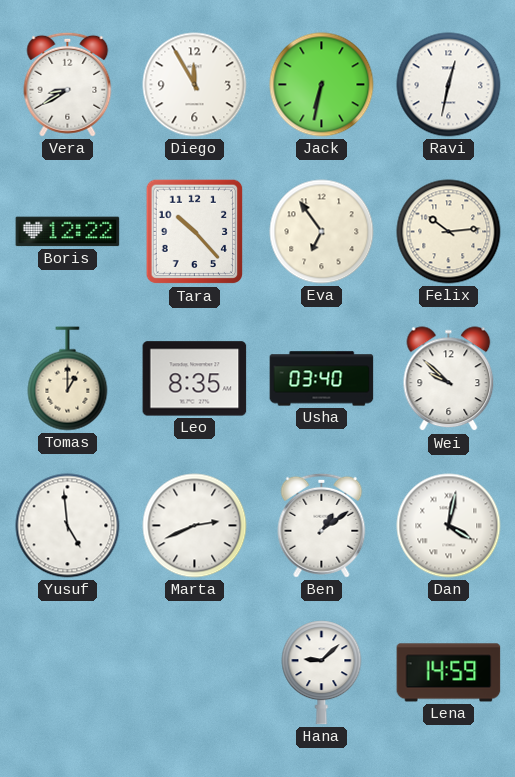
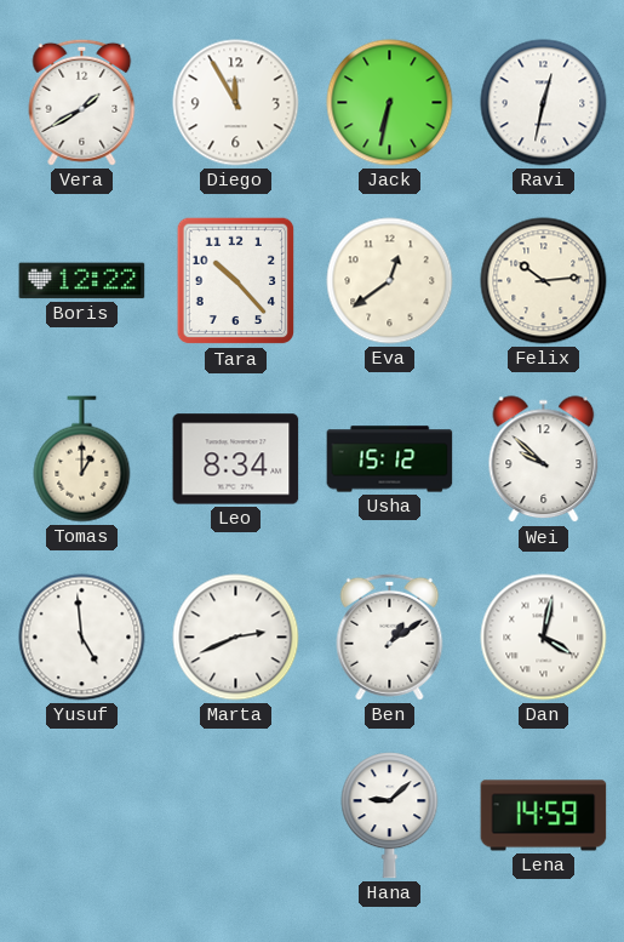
Vera: 8:40 -> 1:40
Eva: 6:54 -> 12:39
Leo: 8:35 -> 8:34
Usha: 03:40 -> 15:12
